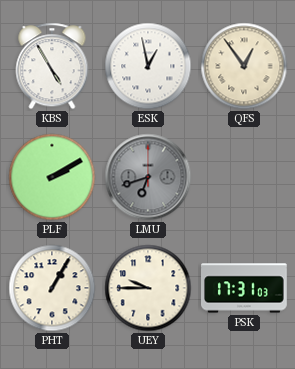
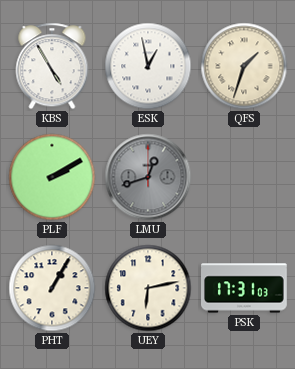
QFS: 12:54 -> 1:33
LMU: 6:42 -> 12:42
UEY: 9:45 -> 6:13
